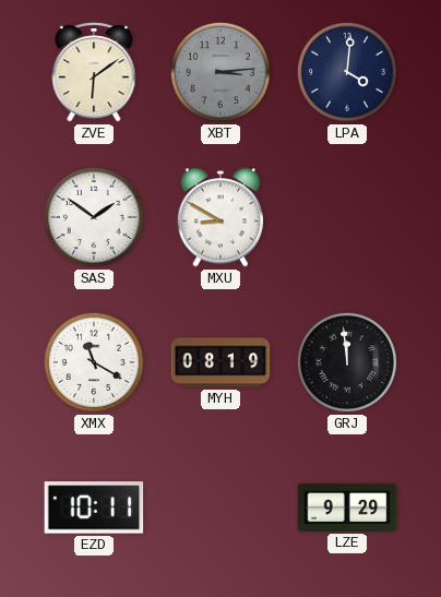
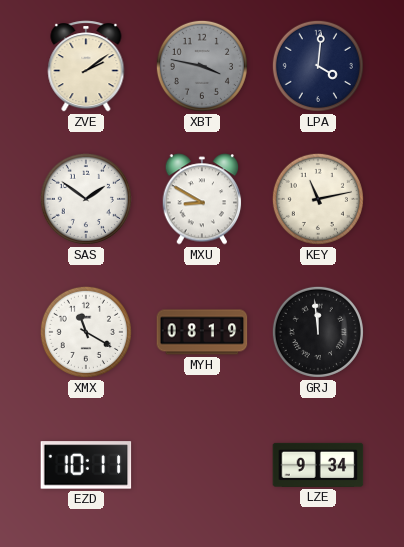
ZVE: 6:09 -> 2:09
XBT: 3:14 -> 3:47
KEY: none -> 11:13
LZE: 9:29 -> 9:34
